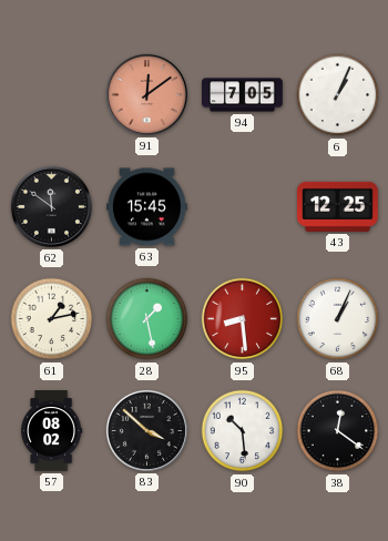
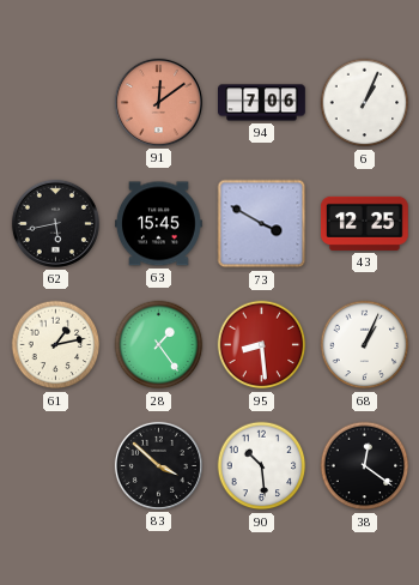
94: 7:05 -> 7:06
62: 11:51 -> 5:43
73: none -> 3:50
28: 1:28 -> 1:24
57: 08:02 -> none
